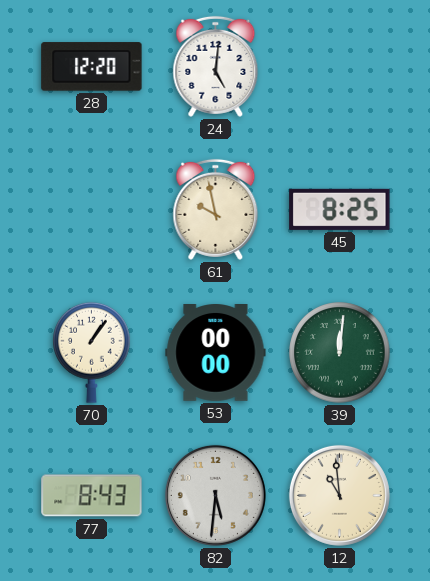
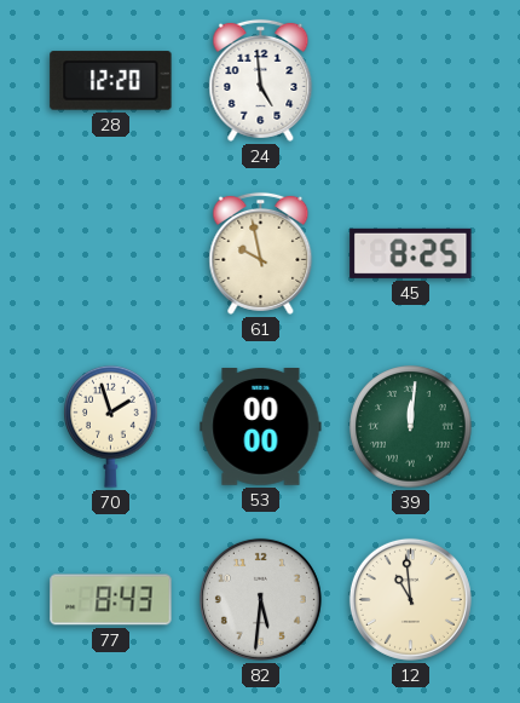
24: 5:01 -> 4:59
70: 1:06 -> 1:57
